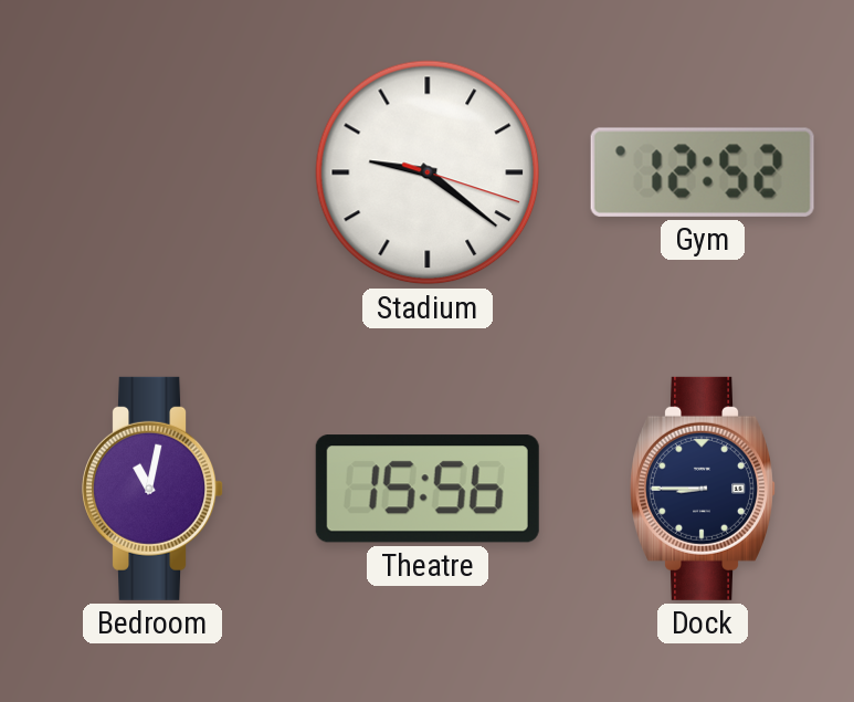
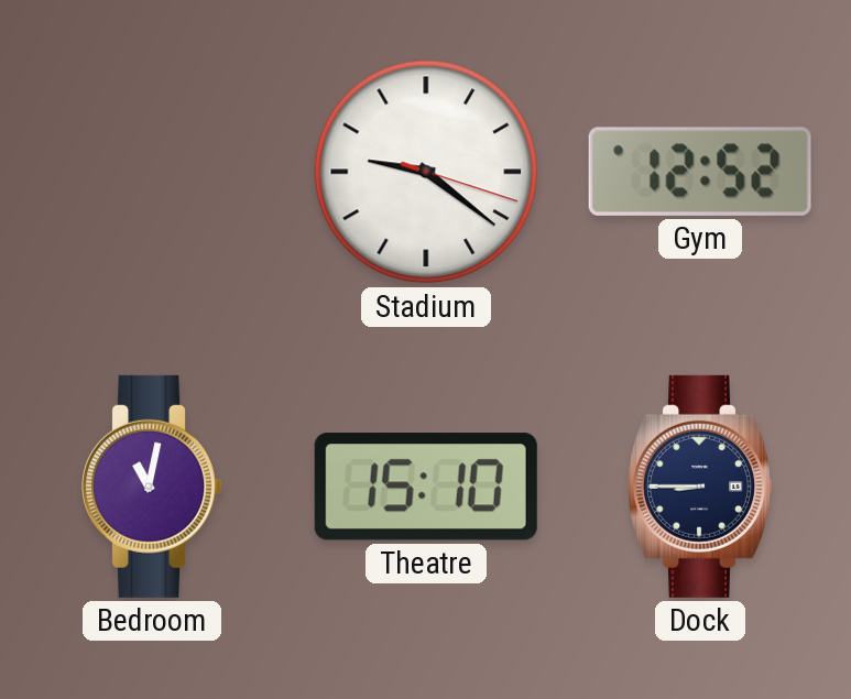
Theatre: 15:56 -> 15:10
